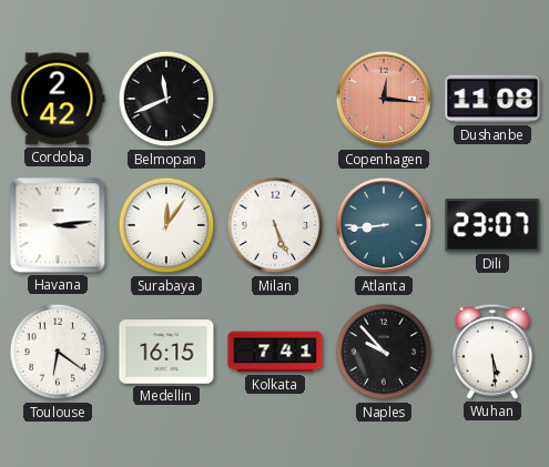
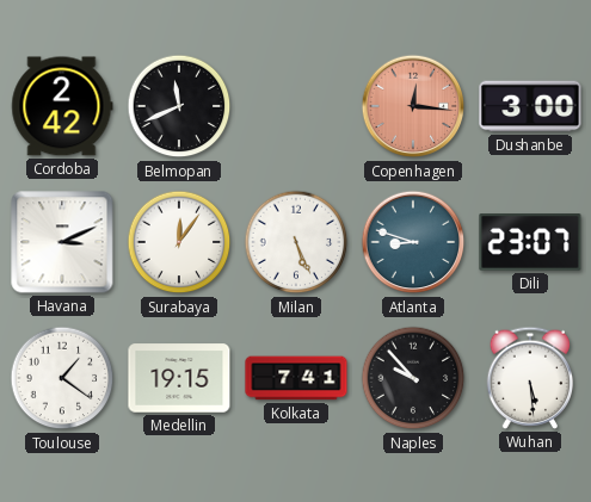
Dushanbe: 11:08 -> 3:00
Havana: 3:14 -> 3:11
Atlanta: 8:44 -> 8:48
Toulouse: 6:21 -> 1:21
Medellin: 16:15 -> 19:15
